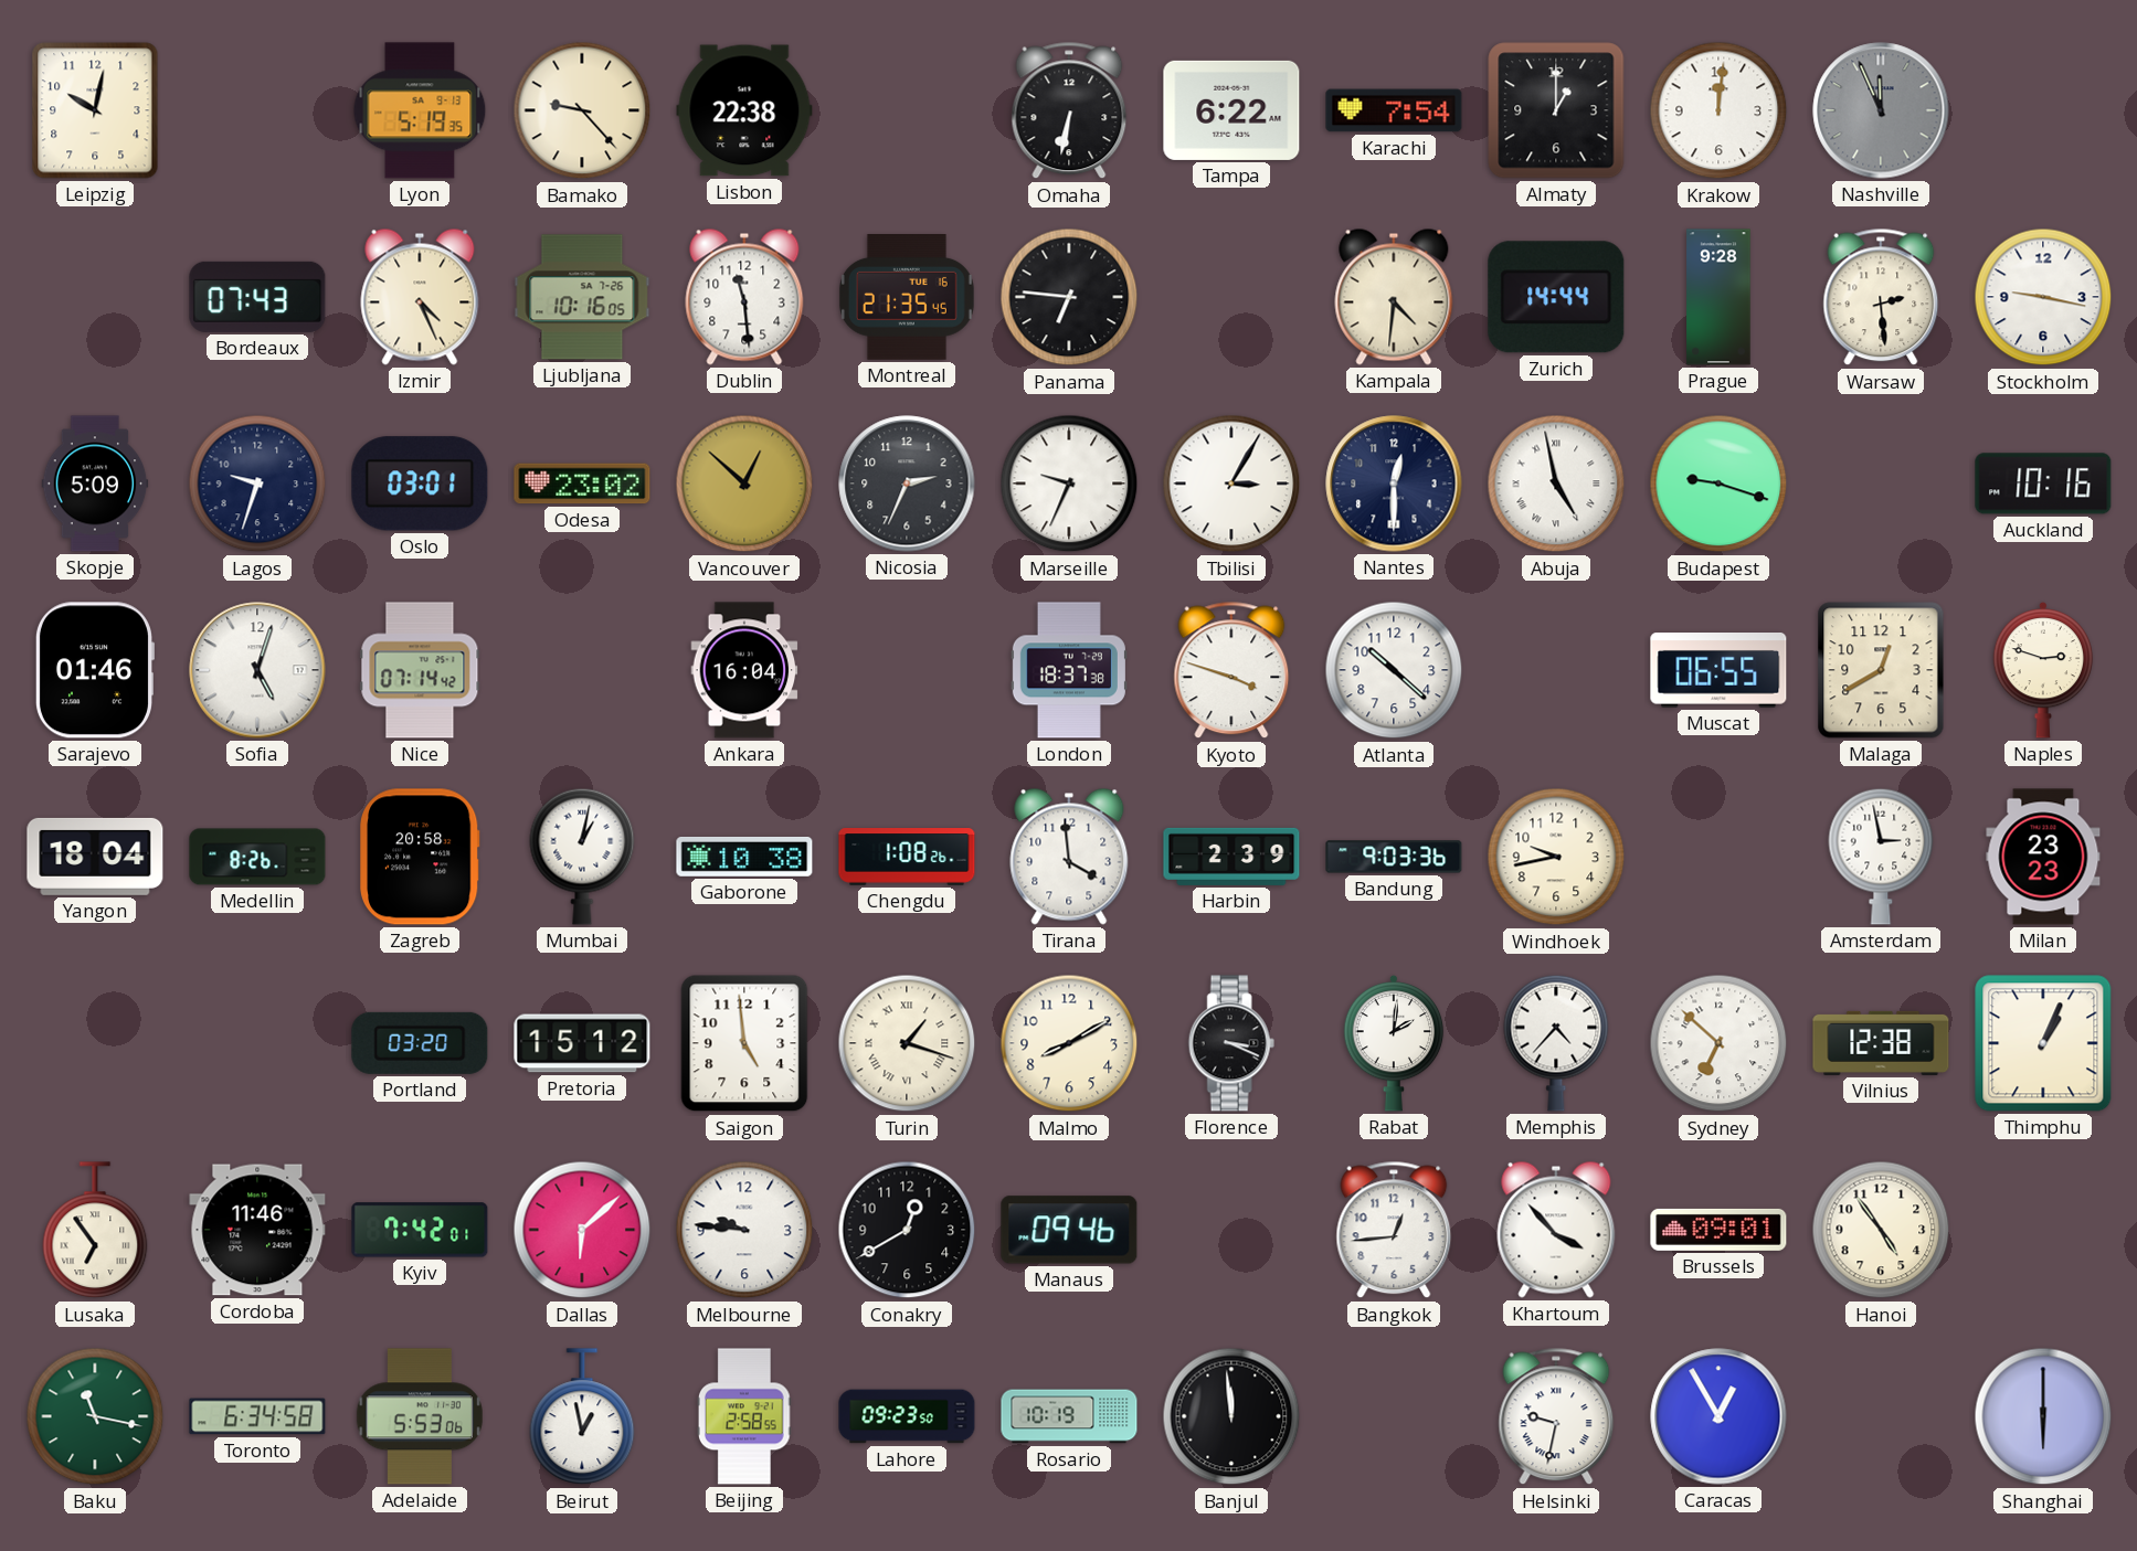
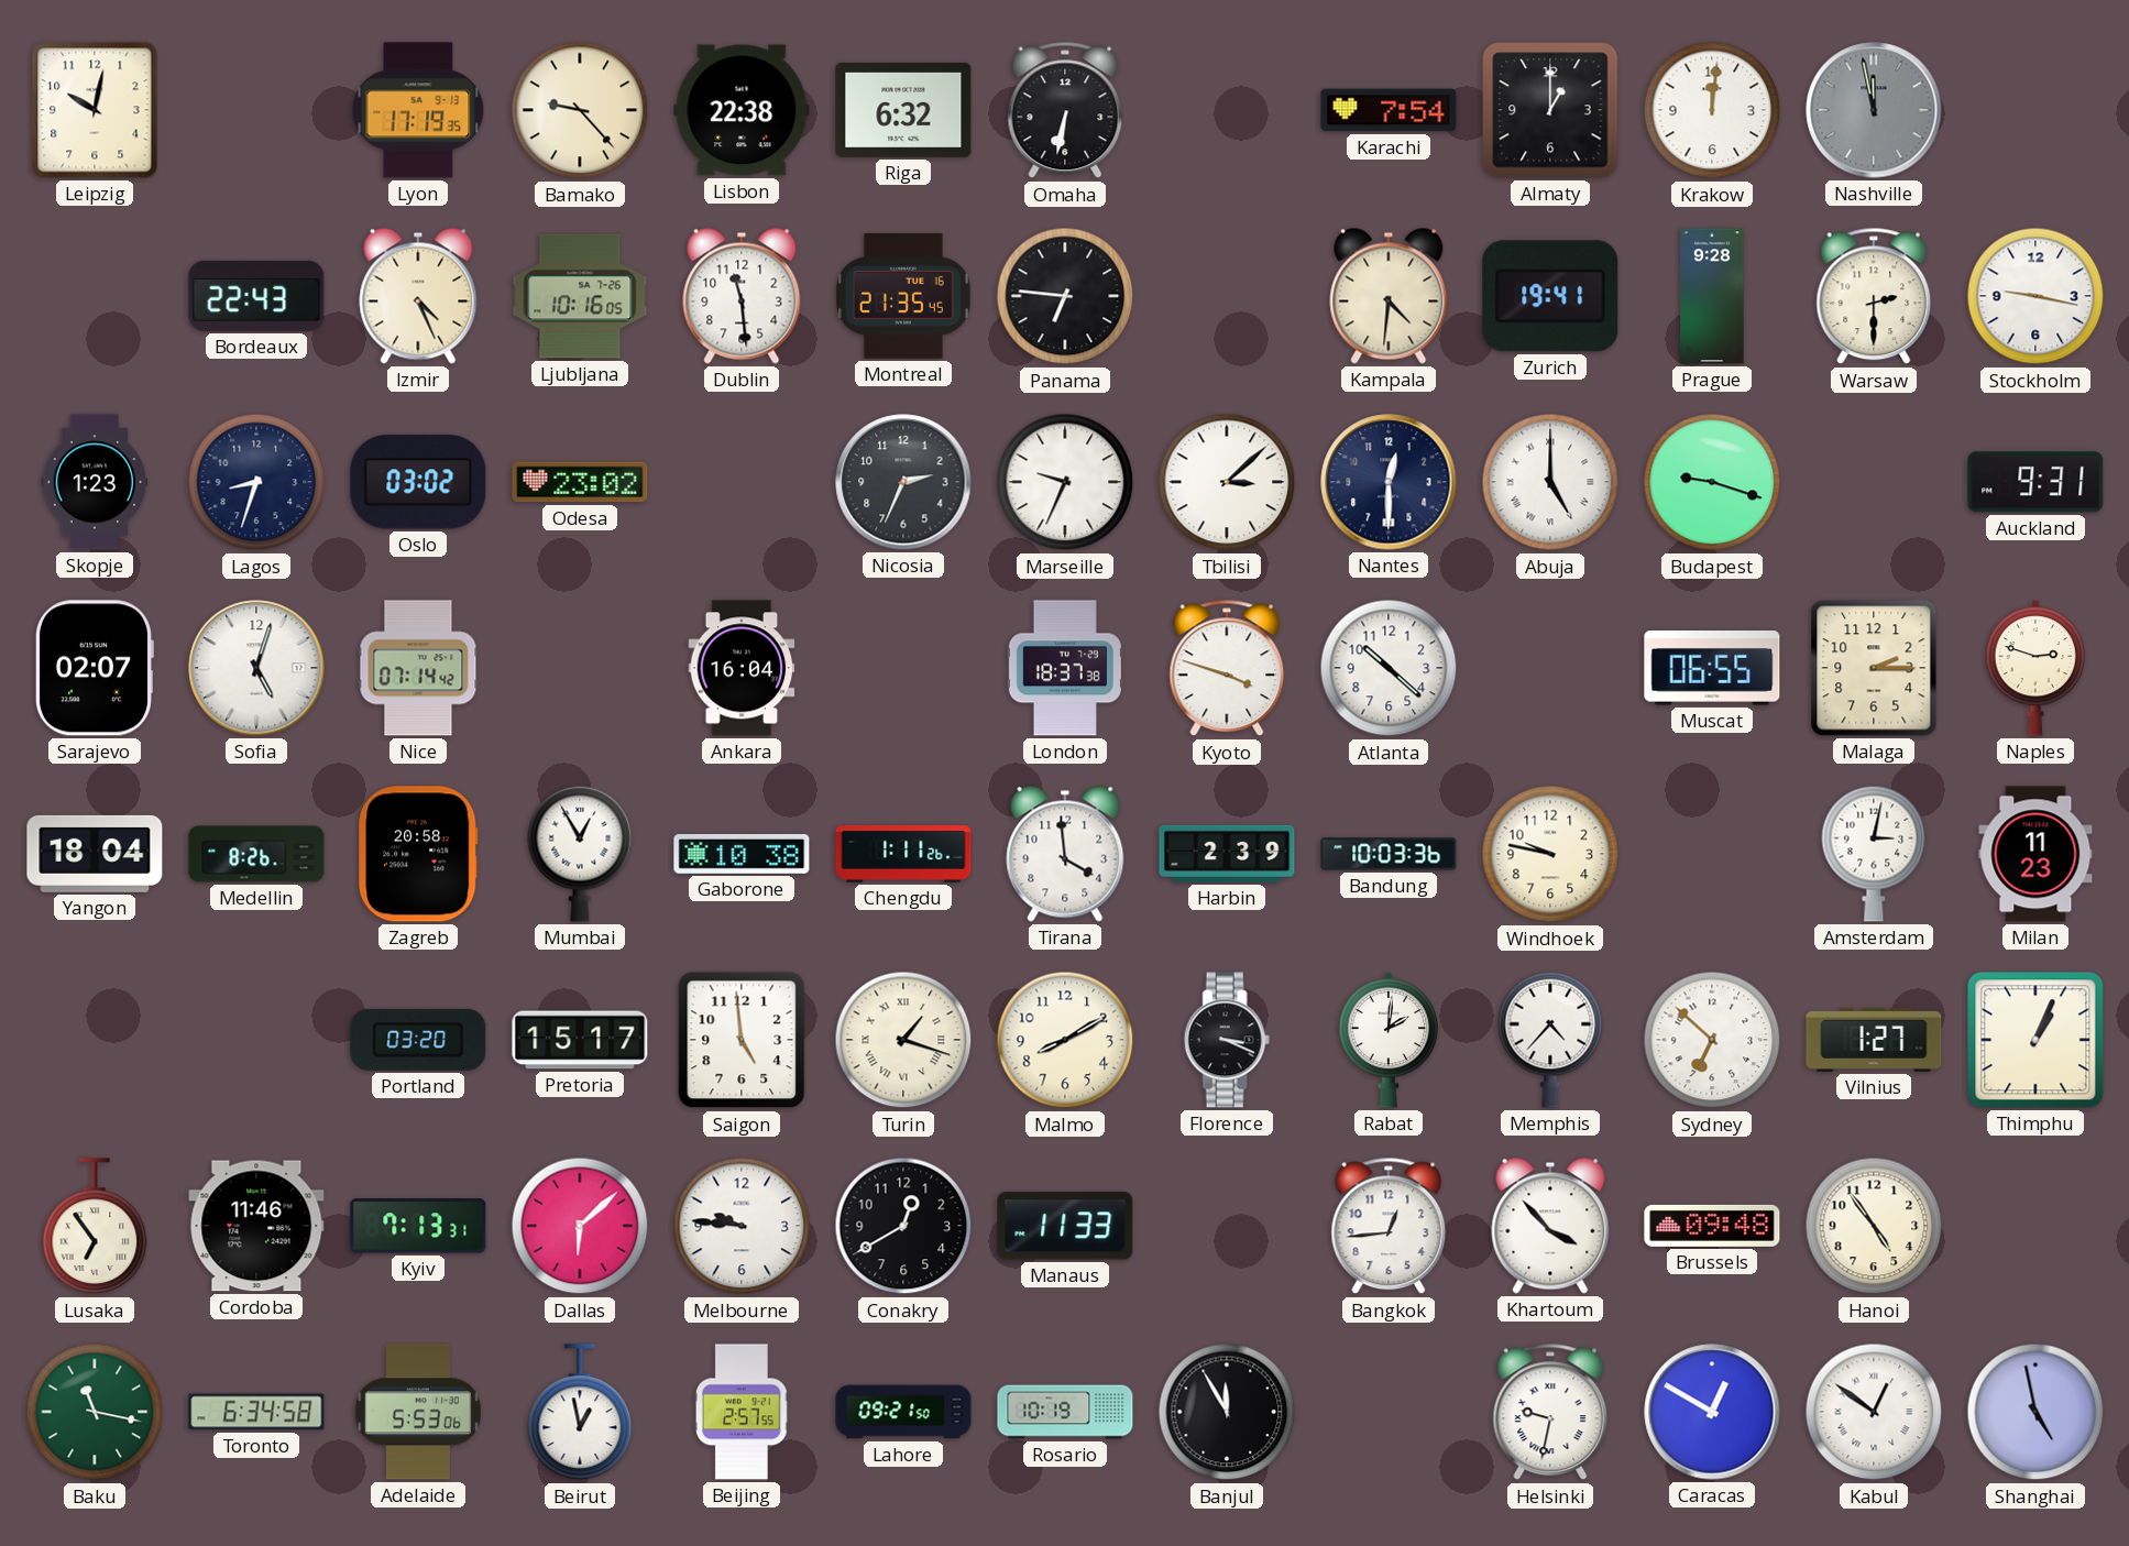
Lyon: 5:19 -> 17:19
Riga: none -> 6:32
Tampa: 6:22 -> none
Nashville: 11:56 -> 11:58
Bordeaux: 07:43 -> 22:43
Zurich: 14:44 -> 19:41
Warsaw: 2:29 -> 2:30
Skopje: 5:09 -> 1:23
Lagos: 9:33 -> 8:33
Oslo: 03:01 -> 03:02
Vancouver: 12:52 -> none
Tbilisi: 3:05 -> 3:08
Abuja: 4:58 -> 5:00
Auckland: 10:16 -> 9:31
Sarajevo: 01:46 -> 02:07
Malaga: 12:40 -> 2:15
Mumbai: 1:02 -> 12:55
Chengdu: 1:08 -> 1:11
Bandung: 9:03 -> 10:03
Windhoek: 9:43 -> 9:47
Amsterdam: 2:58 -> 3:02
Milan: 23:23 -> 11:23
Pretoria: 15:12 -> 15:17
Vilnius: 12:38 -> 1:27
Kyiv: 7:42 -> 7:13
Manaus: 09:46 -> 11:33
Brussels: 09:01 -> 09:48
Beijing: 2:58 -> 2:57
Lahore: 09:23 -> 09:21
Banjul: 11:59 -> 11:55
Caracas: 12:55 -> 12:50
Kabul: none -> 12:51
Shanghai: 6:00 -> 4:58
